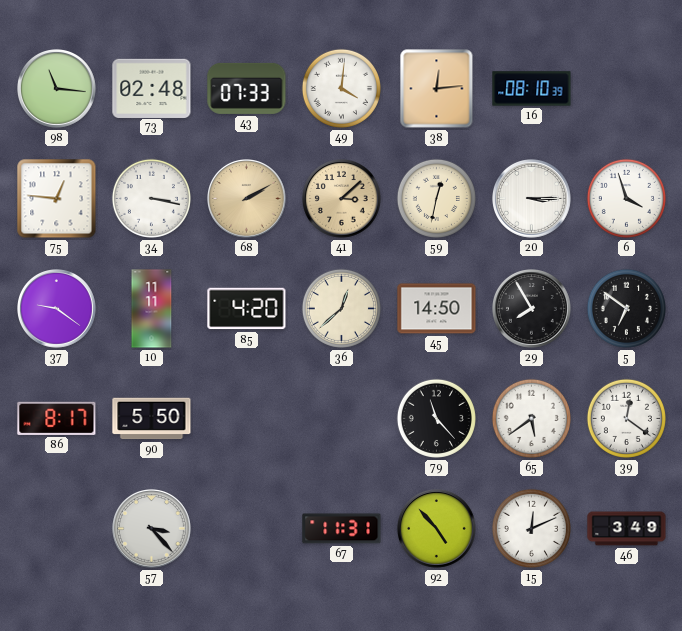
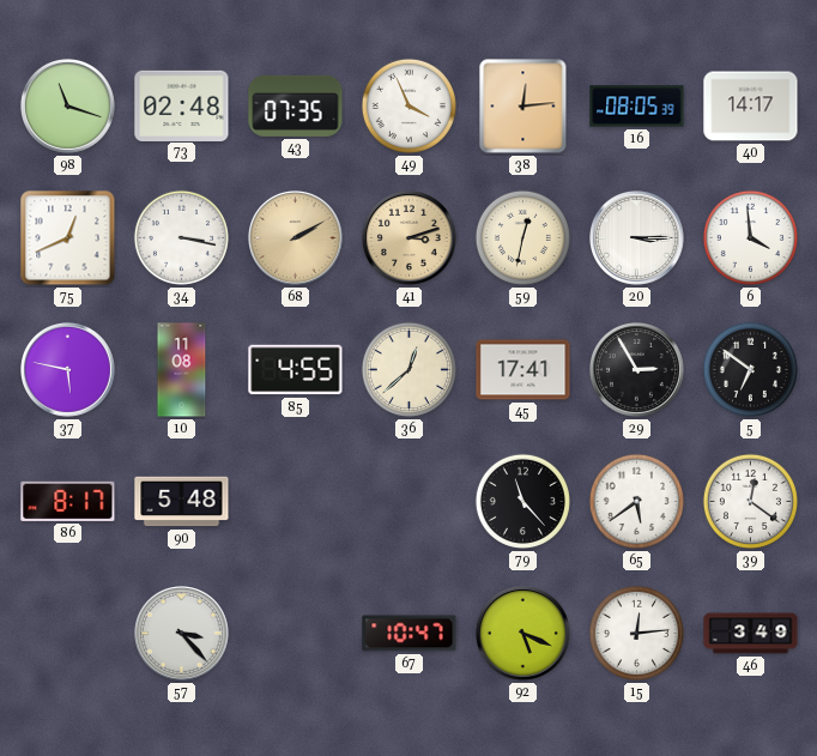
98: 11:16 -> 11:18
43: 07:33 -> 07:35
49: 4:01 -> 3:56
16: 08:10 -> 08:05
40: none -> 14:17
75: 12:46 -> 12:41
41: 3:08 -> 3:12
6: 3:57 -> 3:59
37: 9:21 -> 5:47
10: 11:11 -> 11:08
85: 4:20 -> 4:55
45: 14:50 -> 17:41
29: 7:55 -> 2:55
90: 5:50 -> 5:48
67: 11:31 -> 10:47
92: 4:53 -> 5:19
15: 12:11 -> 12:14
